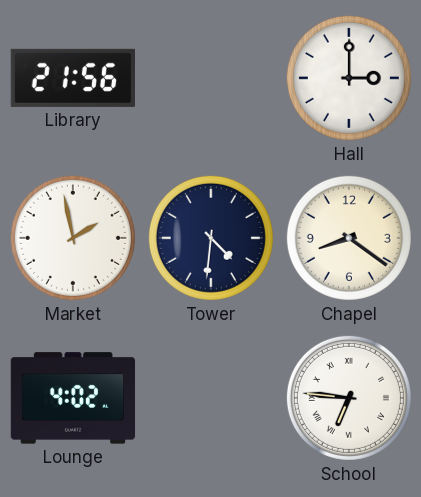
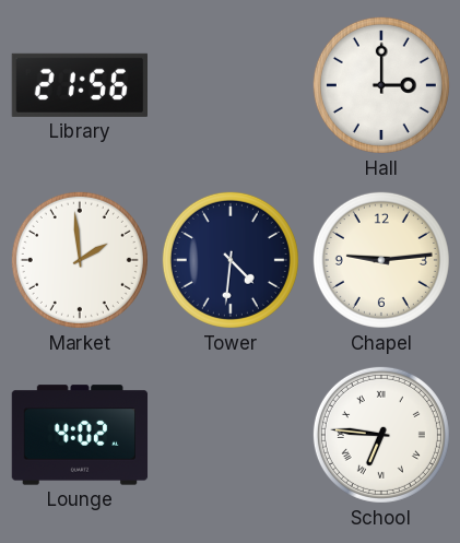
Market: 1:58 -> 1:59
Chapel: 8:21 -> 9:14
